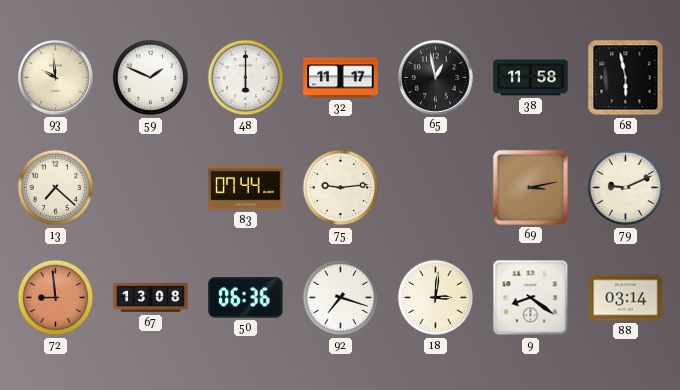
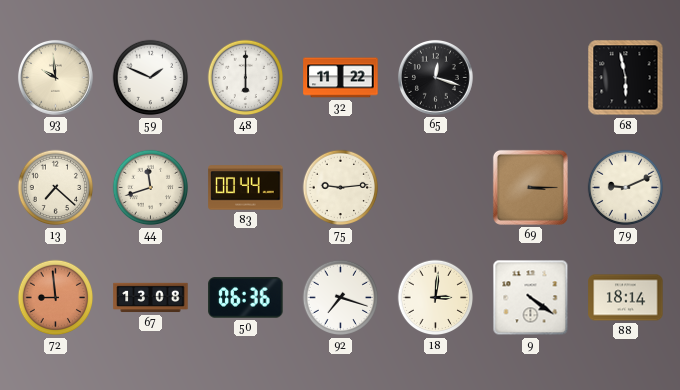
32: 11:17 -> 11:22
65: 12:58 -> 12:18
38: 11:58 -> none
44: none -> 11:42
83: 07:44 -> 00:44
69: 3:13 -> 3:15
9: 8:21 -> 4:21
88: 03:14 -> 18:14
